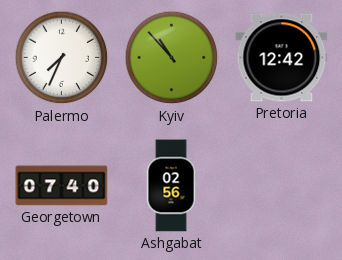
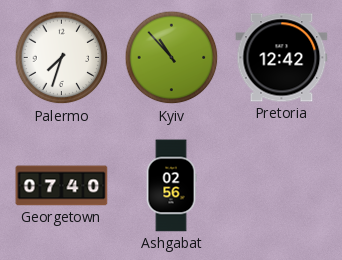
Palermo: 7:34 -> 7:33
